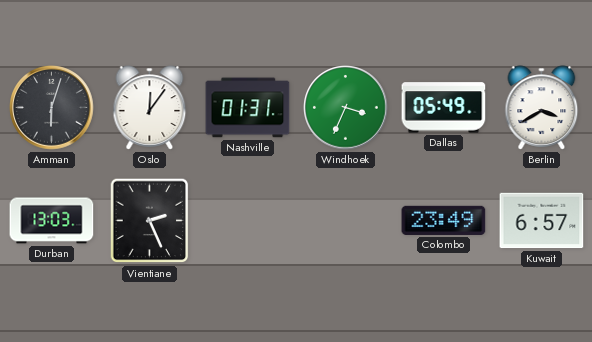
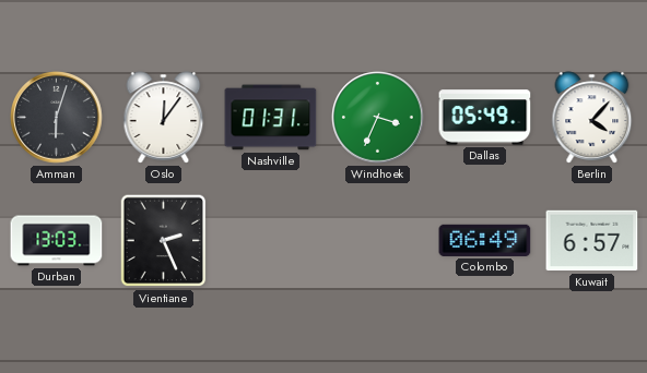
Berlin: 3:40 -> 4:07
Colombo: 23:49 -> 06:49
